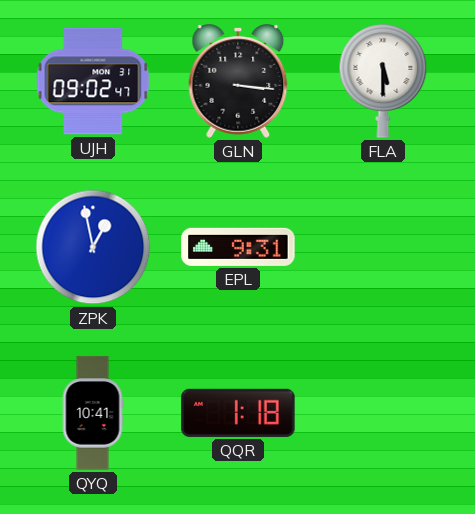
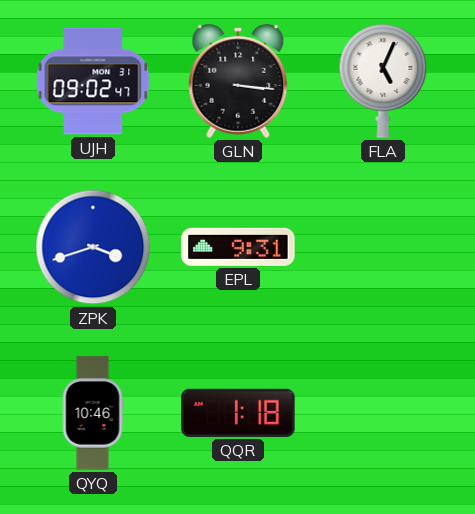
FLA: 5:30 -> 5:04
ZPK: 12:58 -> 3:42
QYQ: 10:41 -> 10:46
